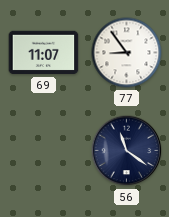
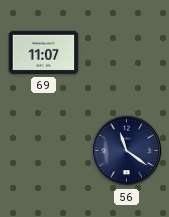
77: 8:54 -> none
